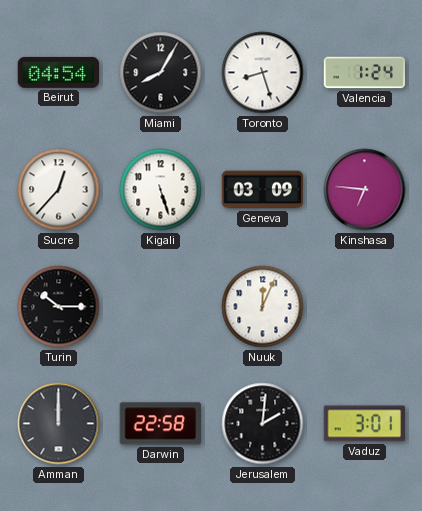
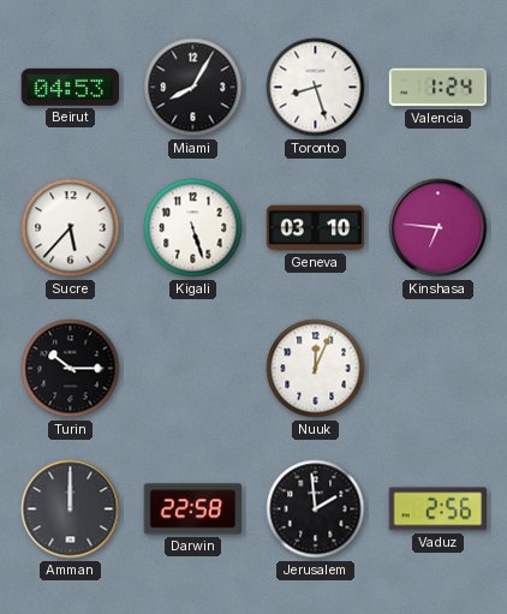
Beirut: 04:54 -> 04:53
Sucre: 12:37 -> 5:37
Geneva: 03:09 -> 03:10
Jerusalem: 2:01 -> 1:59
Vaduz: 3:01 -> 2:56
